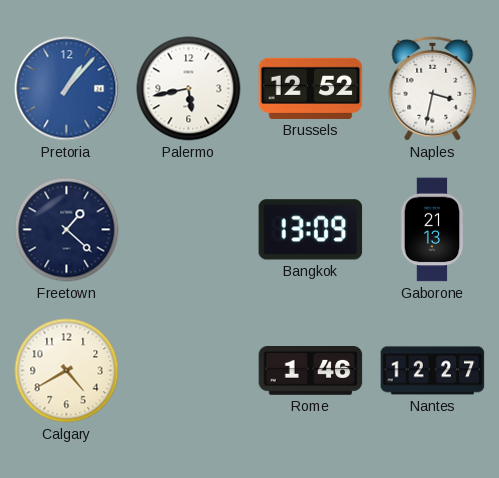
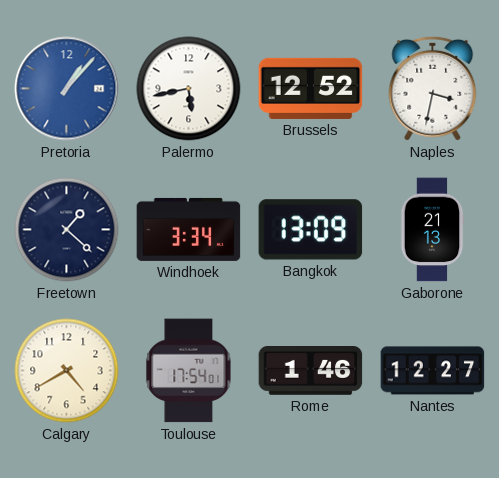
Windhoek: none -> 3:34
Toulouse: none -> 17:54
